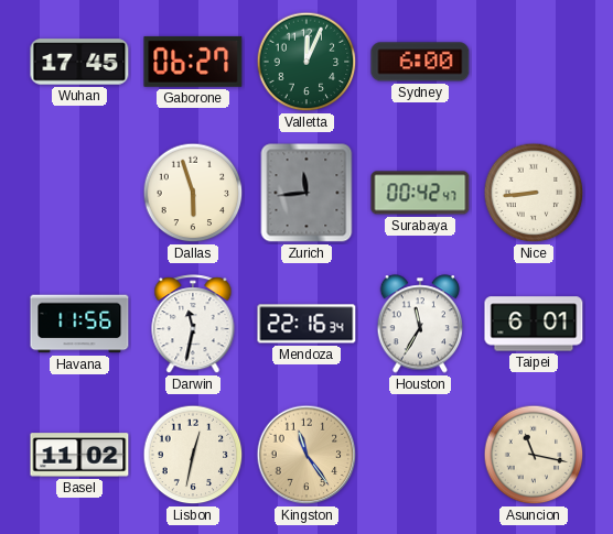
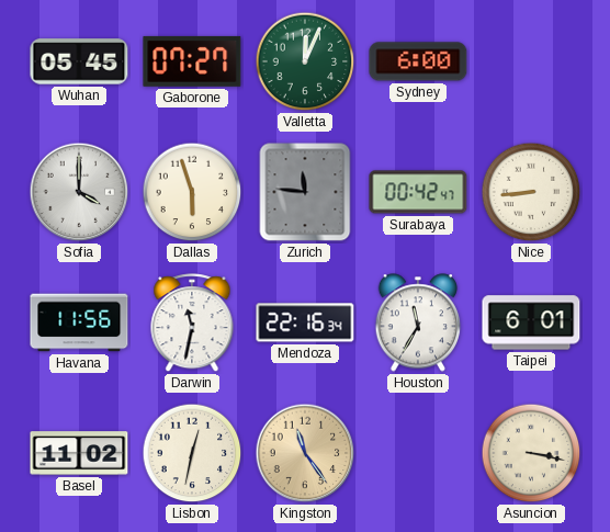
Wuhan: 17:45 -> 05:45
Gaborone: 06:27 -> 07:27
Sofia: none -> 4:00
Zurich: 11:44 -> 11:46
Asuncion: 11:17 -> 3:17
